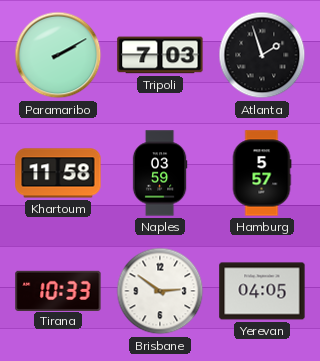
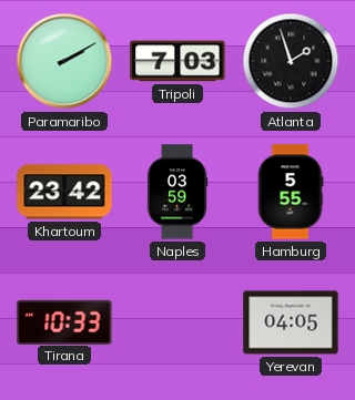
Khartoum: 11:58 -> 23:42
Hamburg: 5:57 -> 5:55
Brisbane: 2:51 -> none
